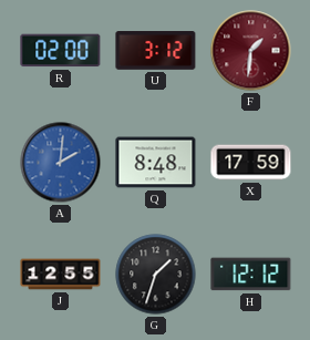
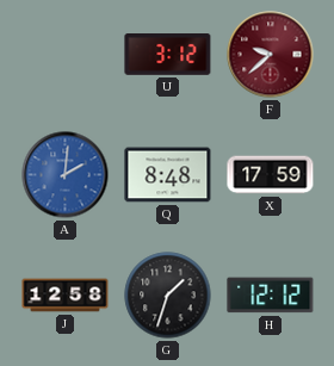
R: 02:00 -> none
F: 1:31 -> 9:38
J: 12:55 -> 12:58
